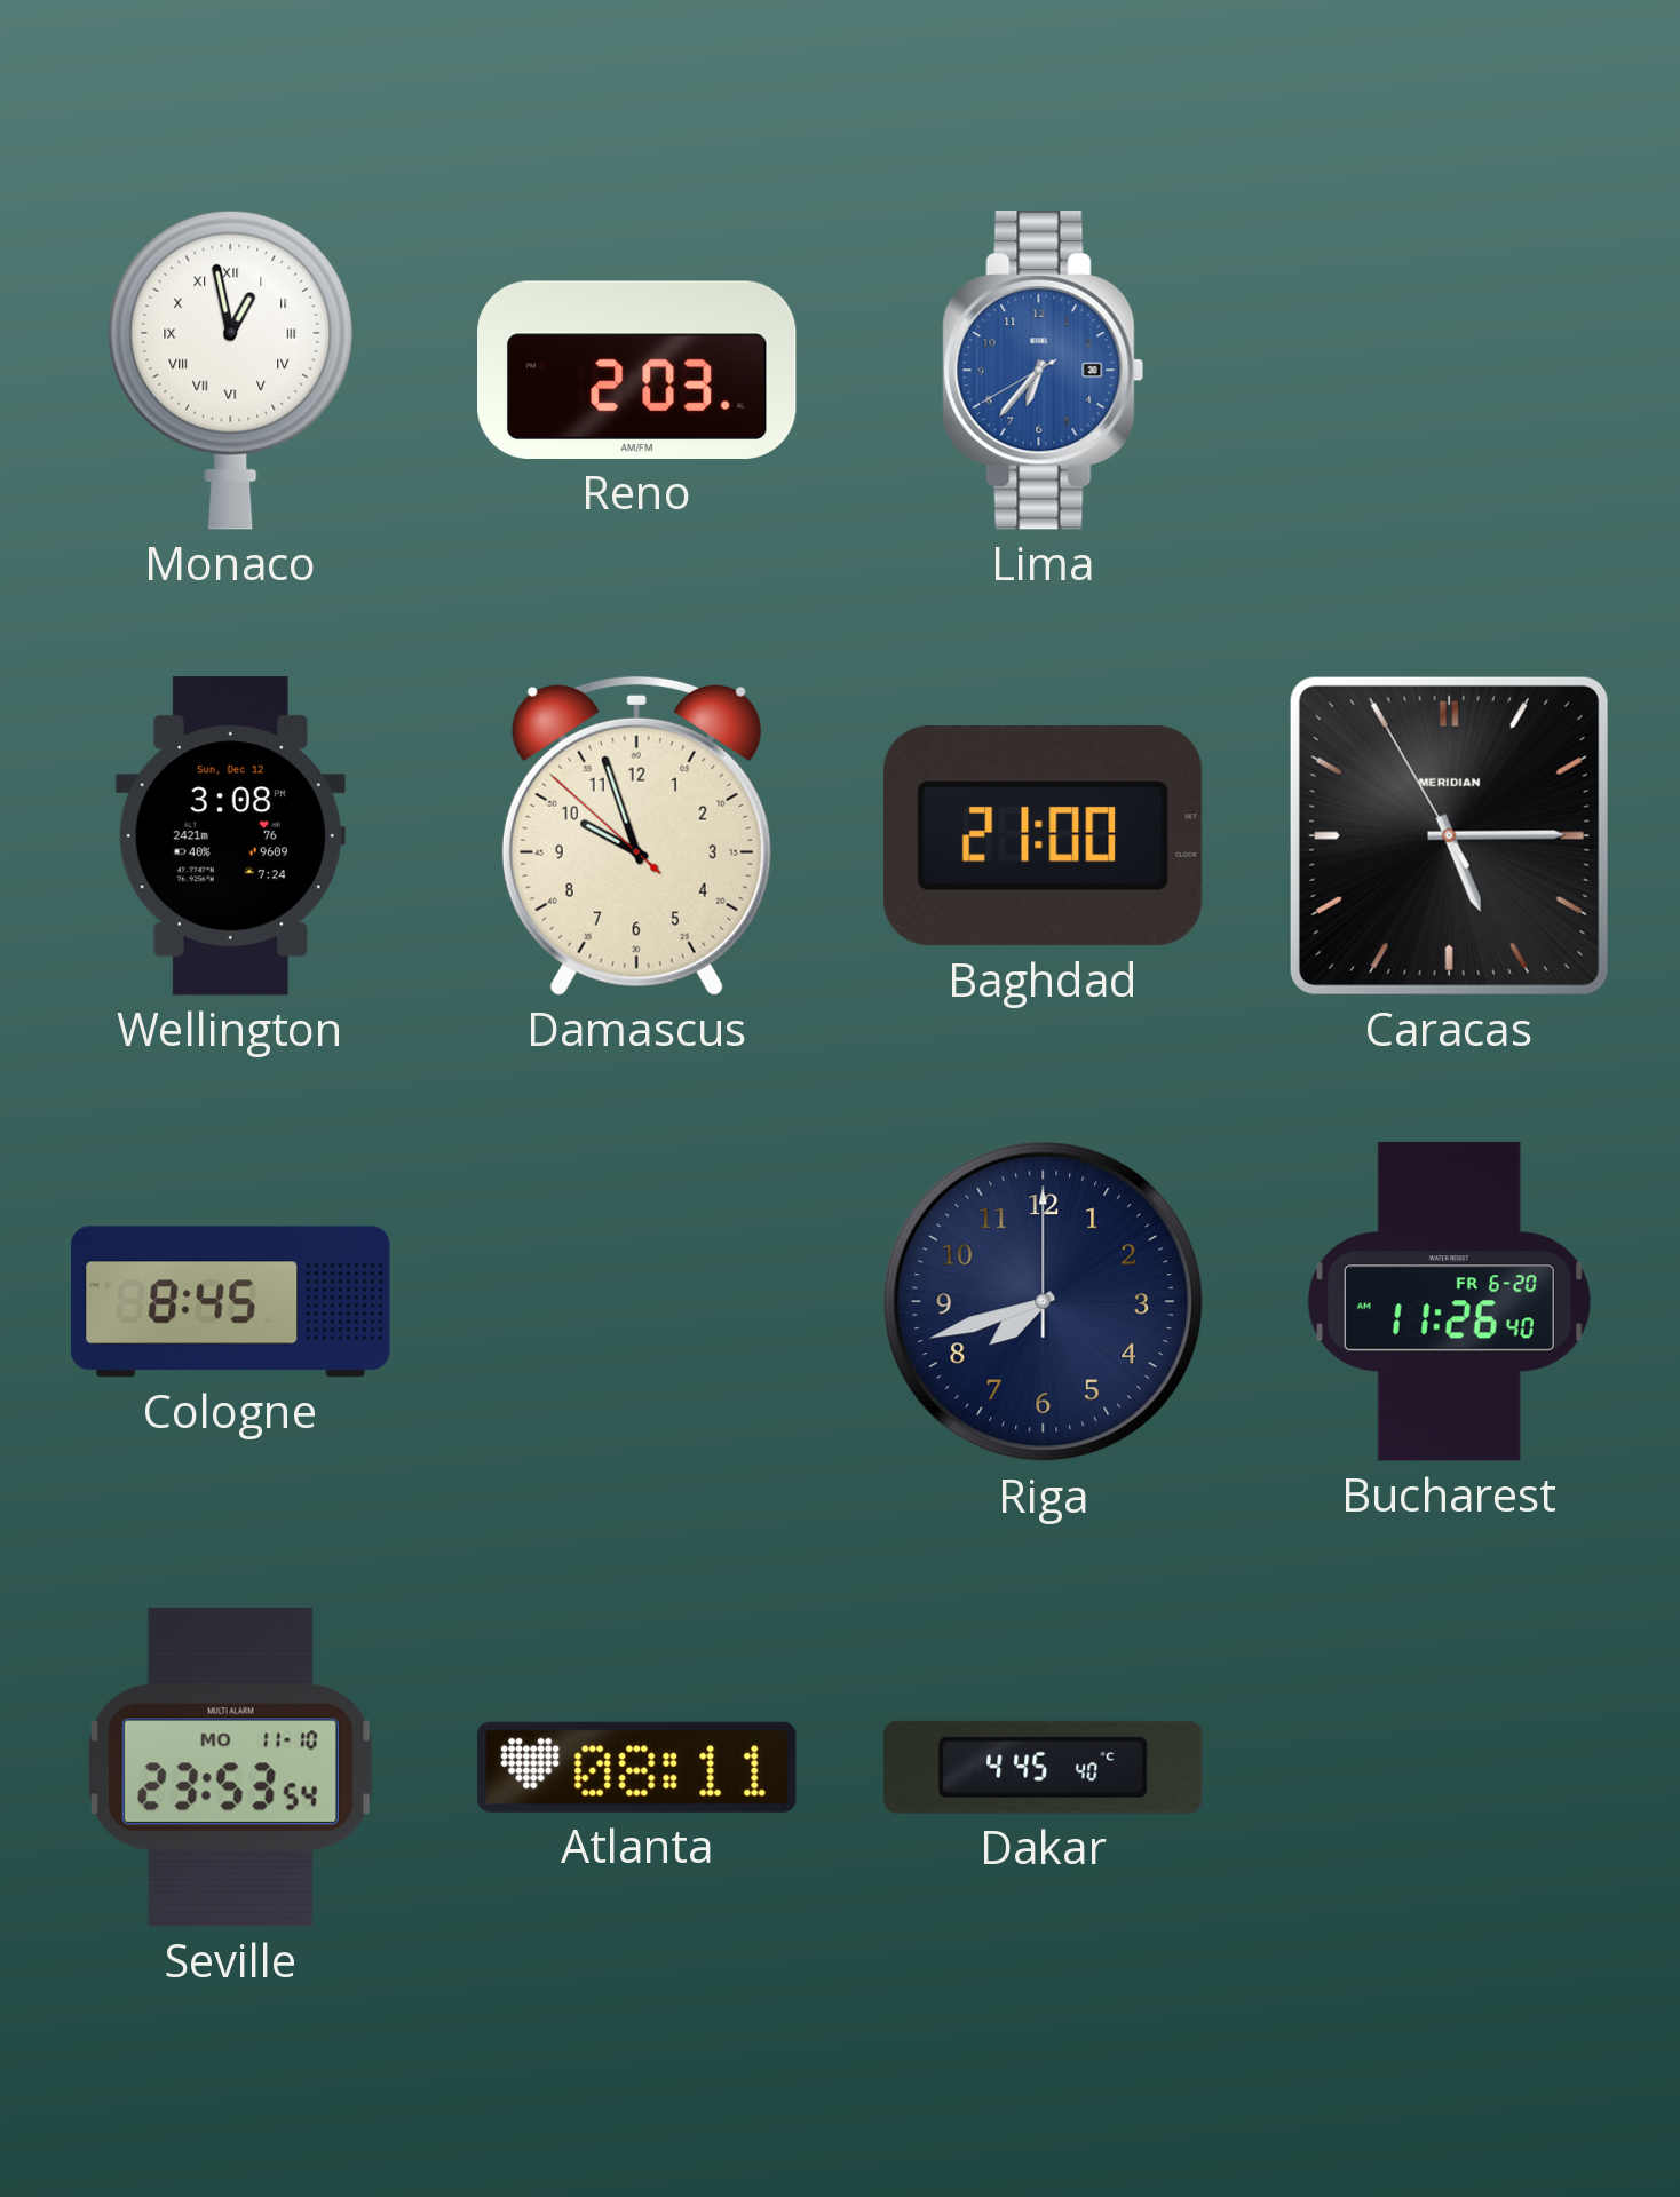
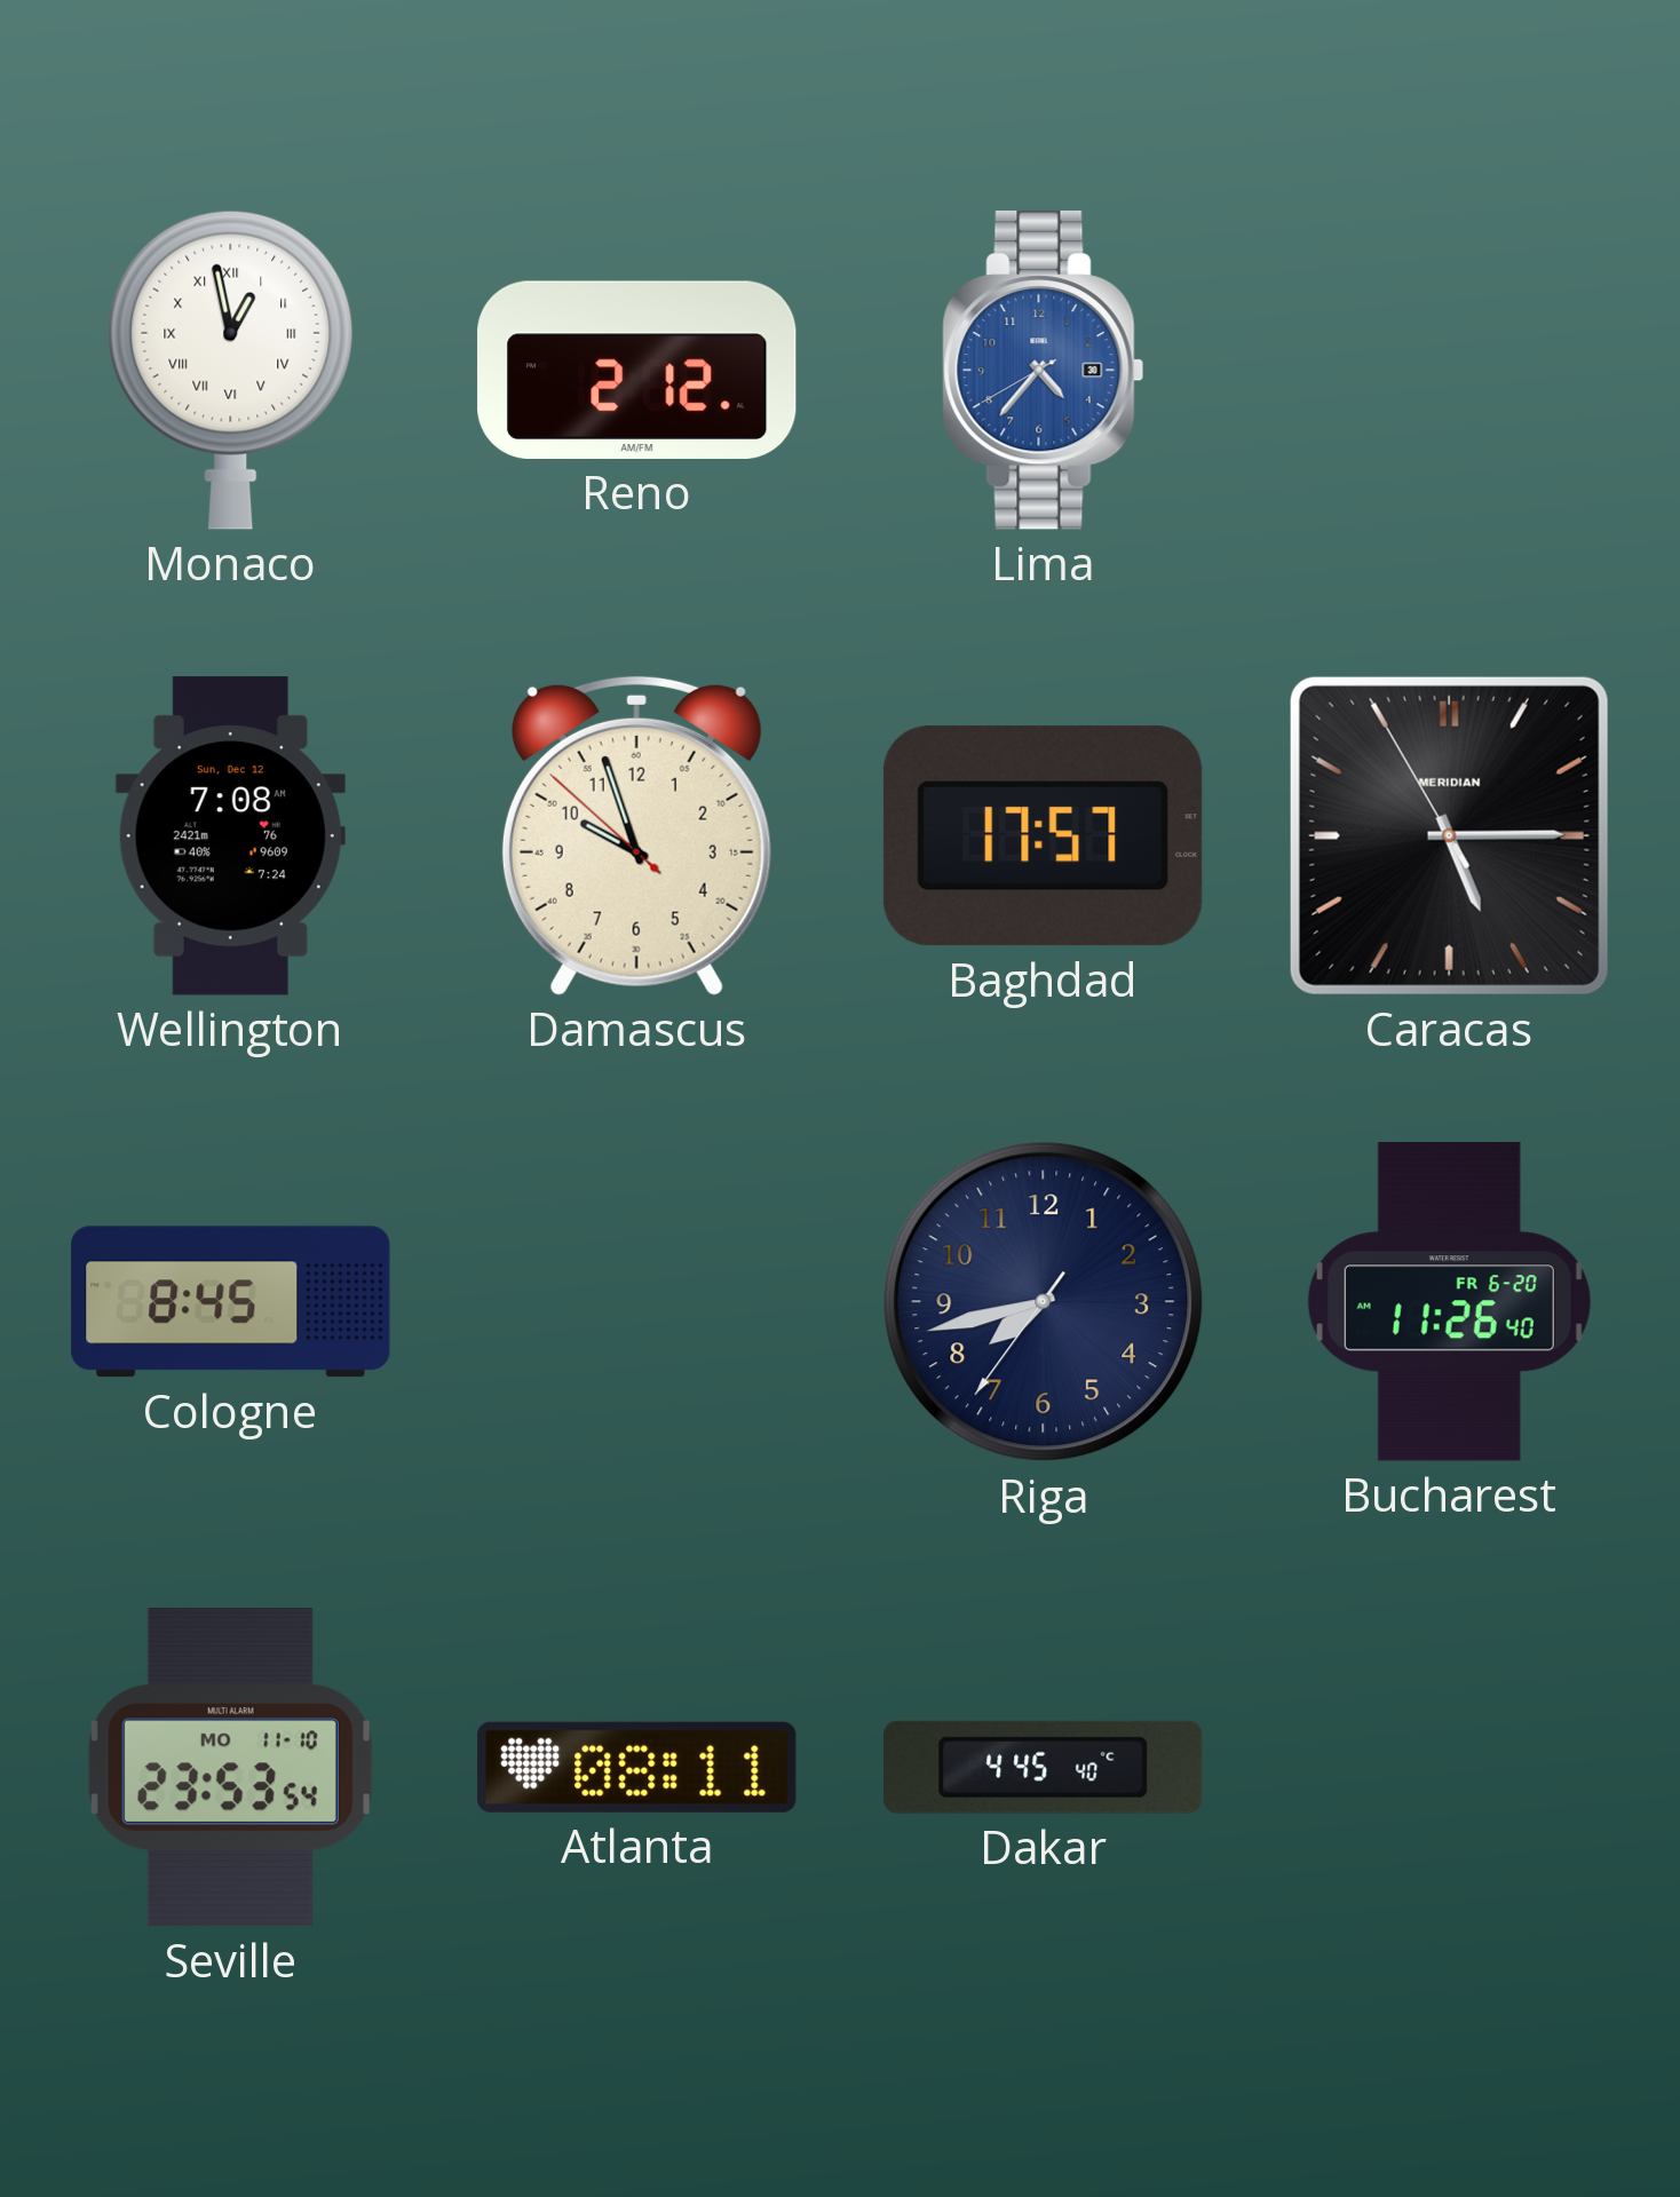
Reno: 2:03 -> 2:12
Lima: 6:36 -> 4:36
Wellington: 3:08 -> 7:08
Baghdad: 21:00 -> 17:57
Riga: 7:42:00 -> 7:42:36
